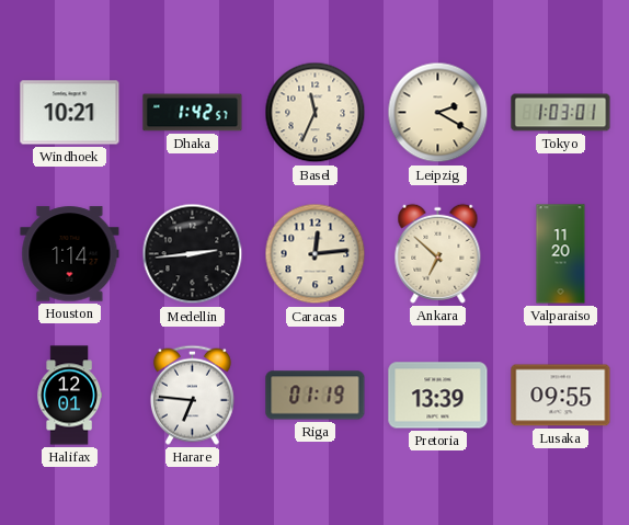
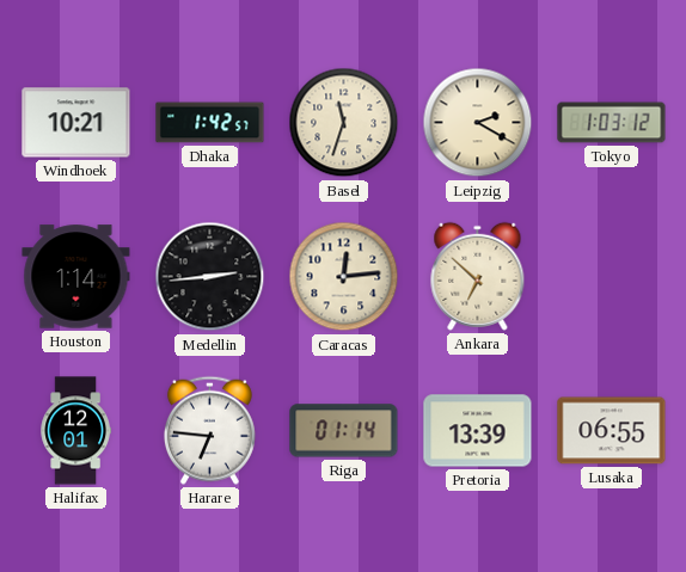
Basel: 11:34 -> 11:33
Tokyo: 1:03:01 -> 1:03:12
Valparaiso: 11:20 -> none
Riga: 01:19 -> 01:14
Lusaka: 09:55 -> 06:55
